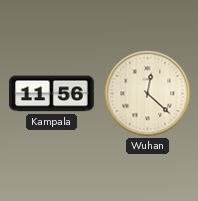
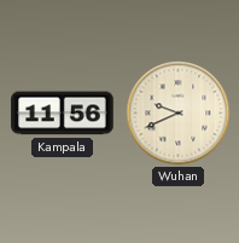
Wuhan: 12:22 -> 9:41
